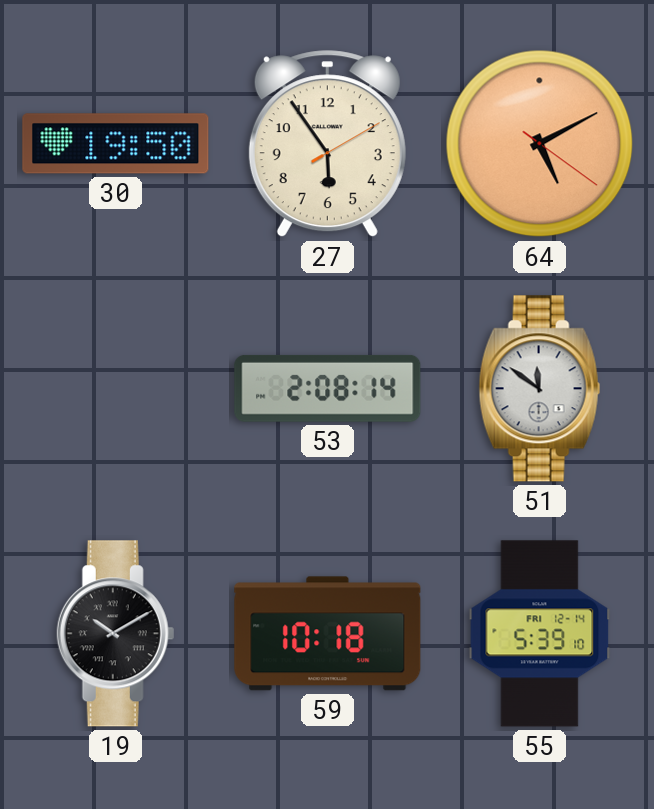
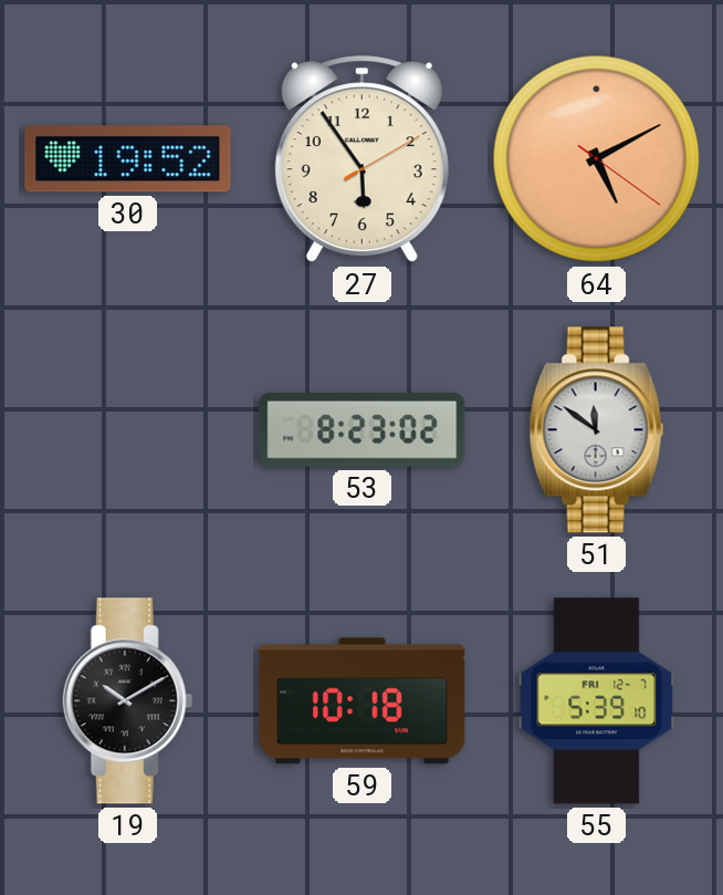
30: 19:50 -> 19:52
53: 2:08 -> 8:23
55 date: FRI 12-14 -> FRI 12-7
